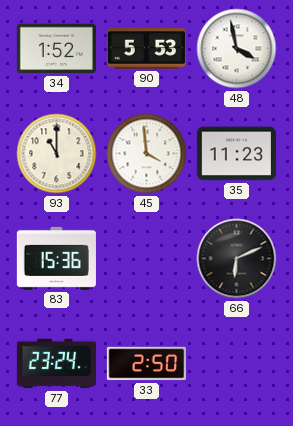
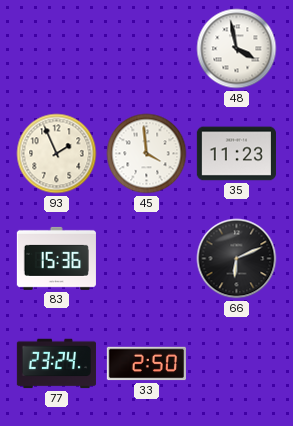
34: 1:52 -> none
90: 5:53 -> none
93: 11:00 -> 1:56
